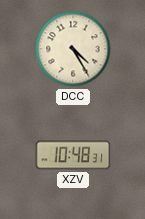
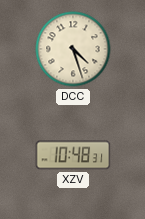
DCC: 4:25 -> 4:27
